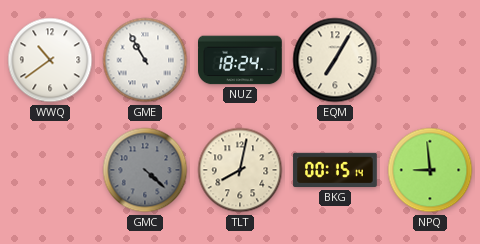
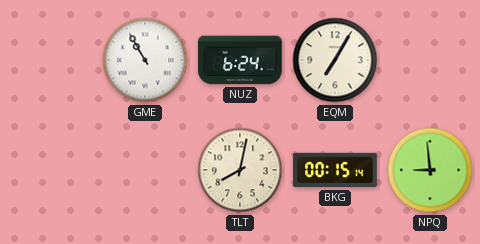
WWQ: 10:39 -> none
NUZ: 18:24 -> 6:24
GMC: 4:22 -> none
